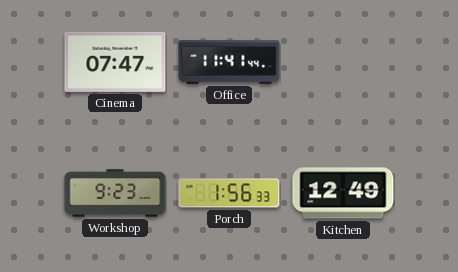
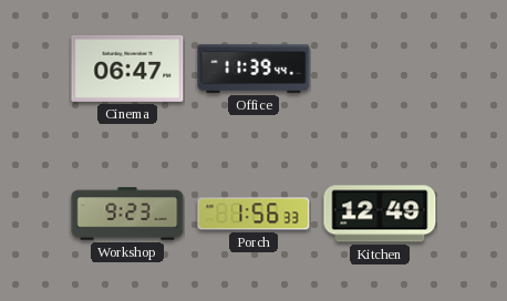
Cinema: 07:47 -> 06:47
Office: 11:41 -> 11:39
